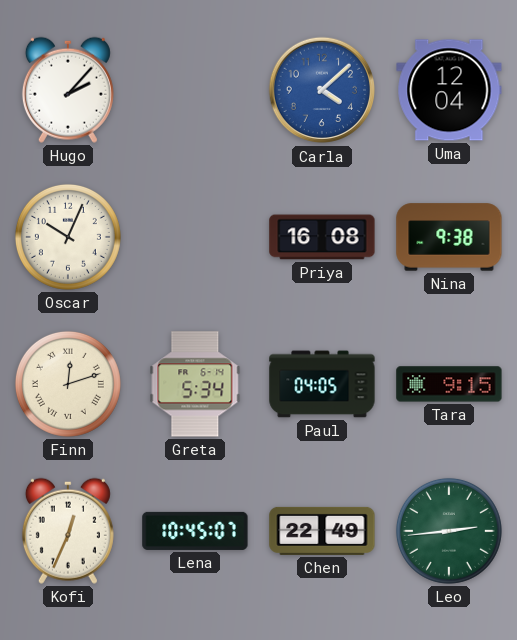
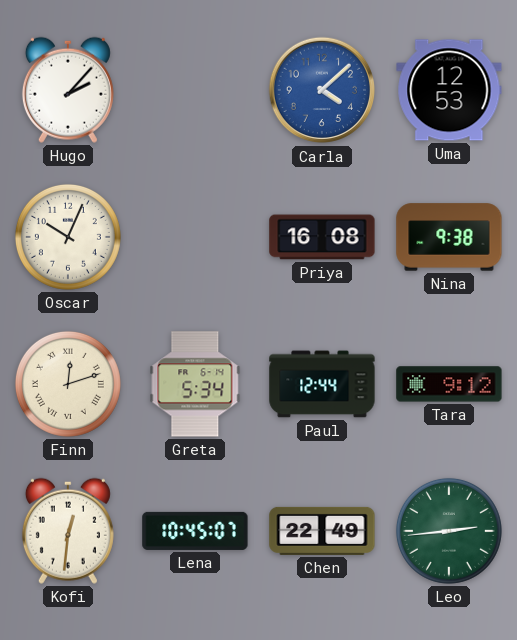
Uma: 12:04 -> 12:53
Paul: 04:05 -> 12:44
Tara: 9:15 -> 9:12
Kofi: 12:34 -> 12:31
